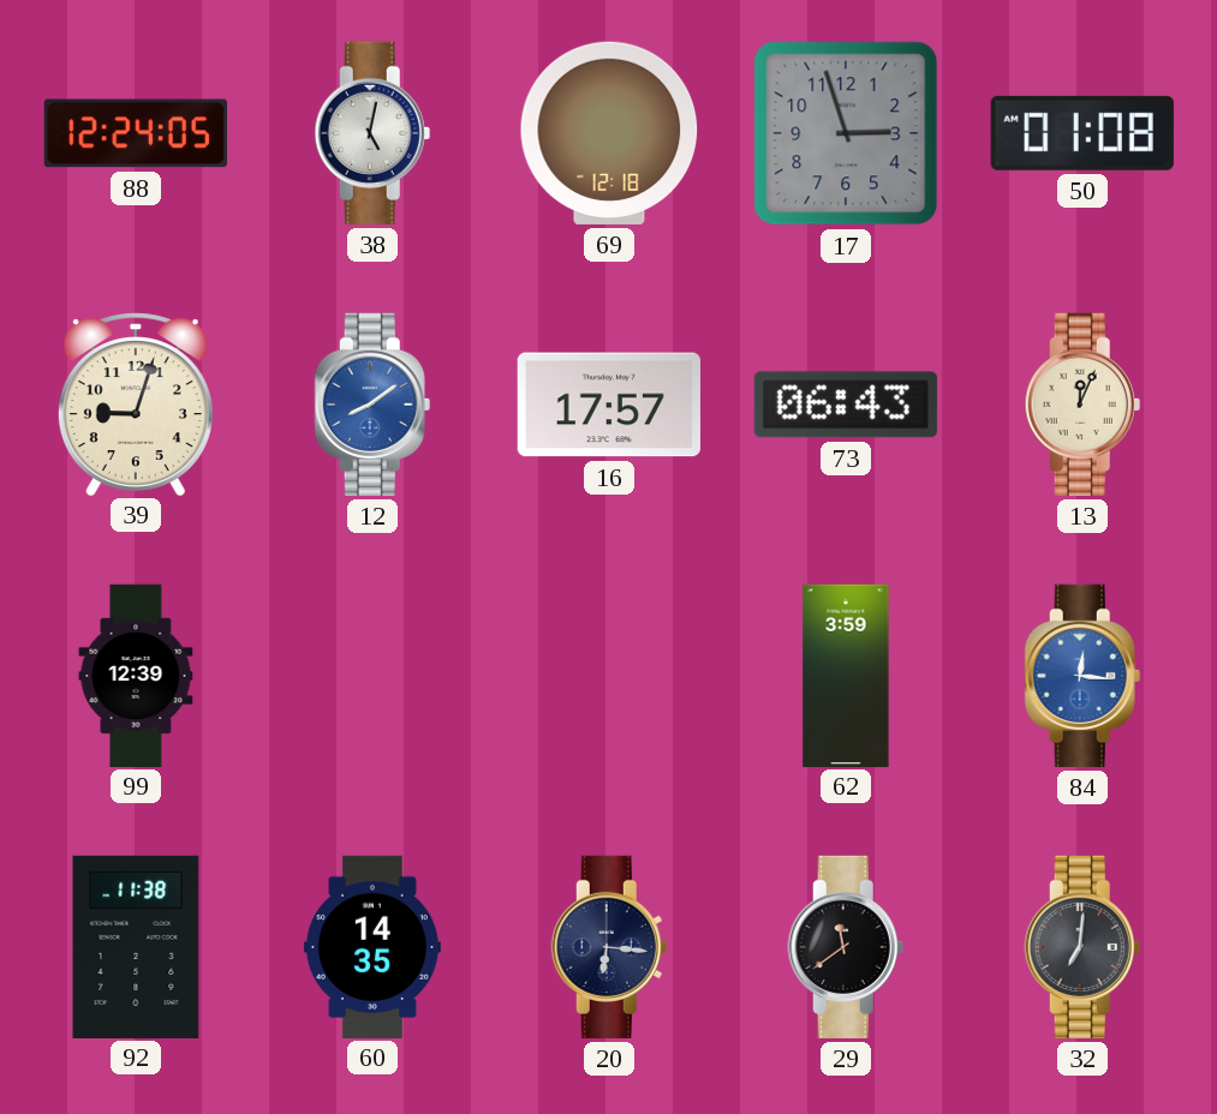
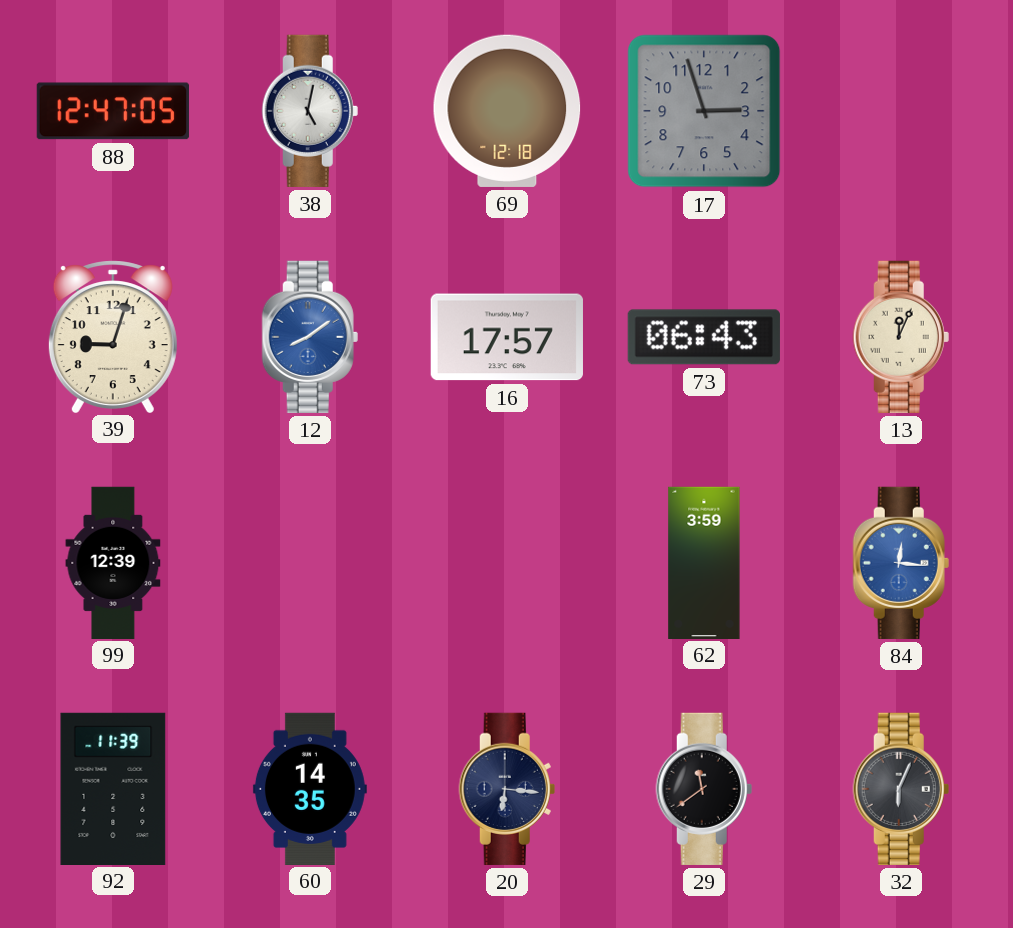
88: 12:24 -> 12:47
50: 01:08 -> none
92: 11:38 -> 11:39
32: 7:01 -> 6:04
